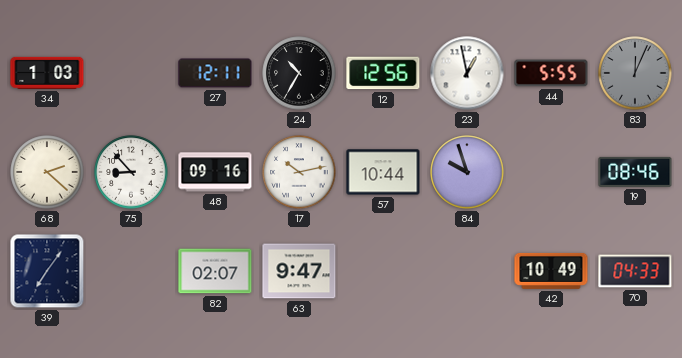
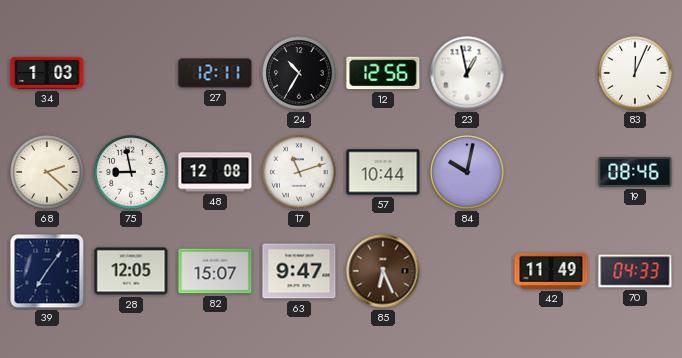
44: 5:55 -> none
83 dial: grey -> white
75: 8:53 -> 8:58
48: 09:16 -> 12:08
17: 10:13 -> 11:12
84: 9:57 -> 10:02
28: none -> 12:05
82: 02:07 -> 15:07
85: none -> 6:26
42: 10:49 -> 11:49
